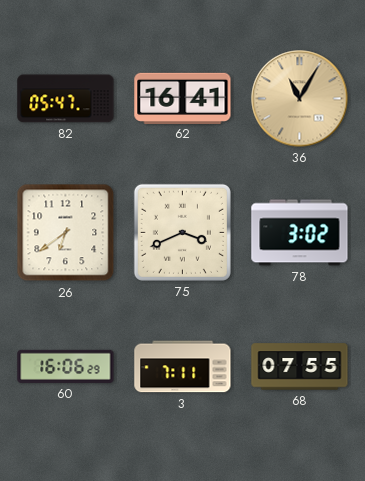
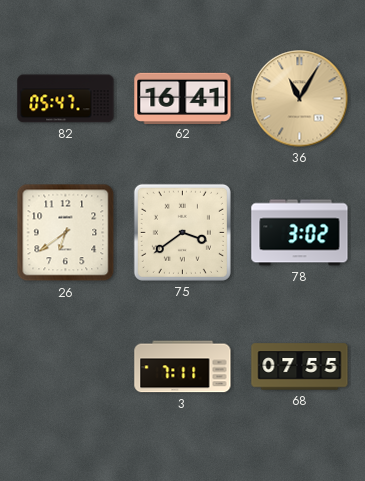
75: 3:41 -> 3:39
60: 16:06 -> none
